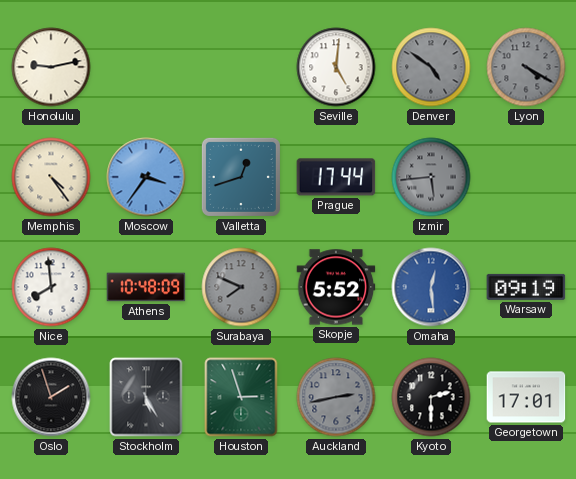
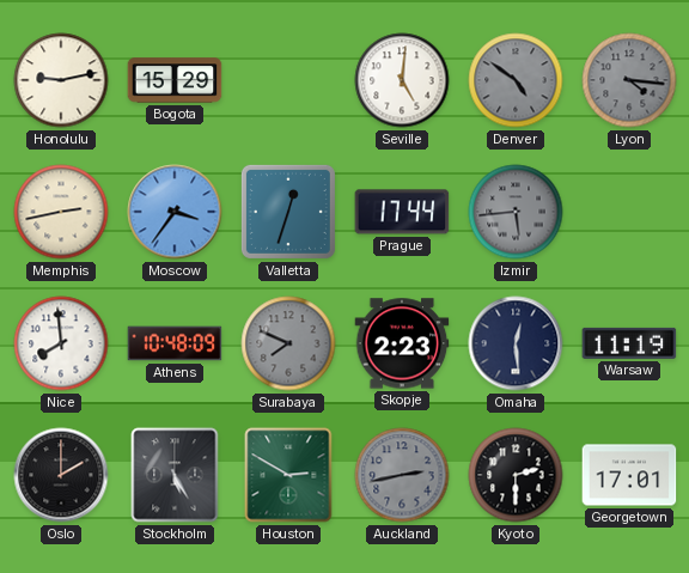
Bogota: none -> 15:29
Lyon: 4:20 -> 4:16
Memphis: 4:24 -> 2:43
Valletta: 12:42 -> 12:33
Skopje: 5:52 -> 2:23
Omaha dial: blue -> navy
Warsaw: 09:19 -> 11:19
Oslo: 1:57 -> 2:00
Houston: 2:57 -> 2:50
